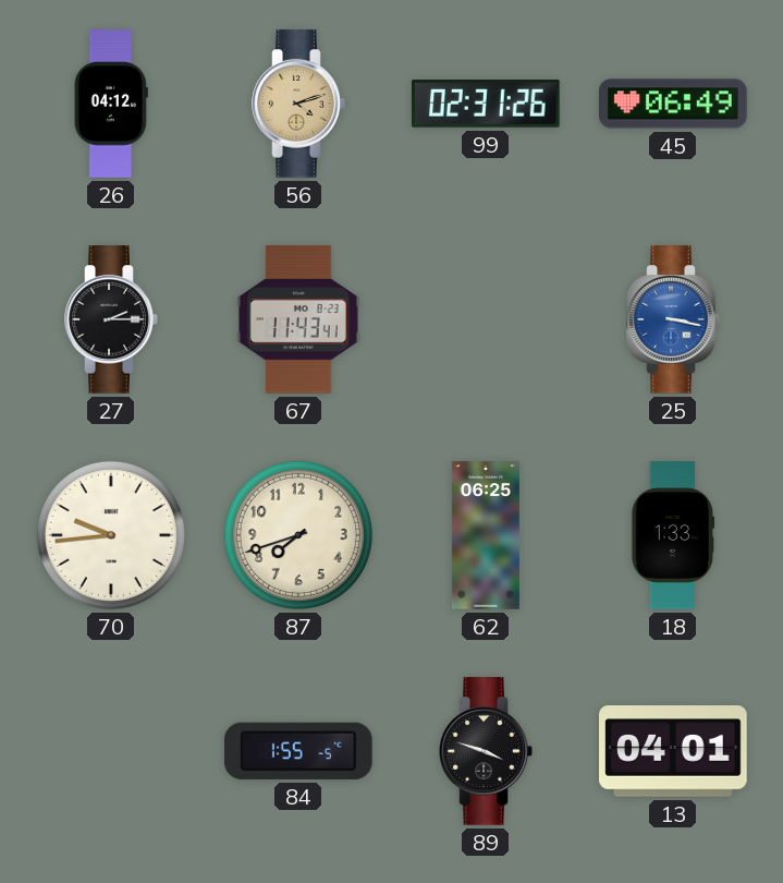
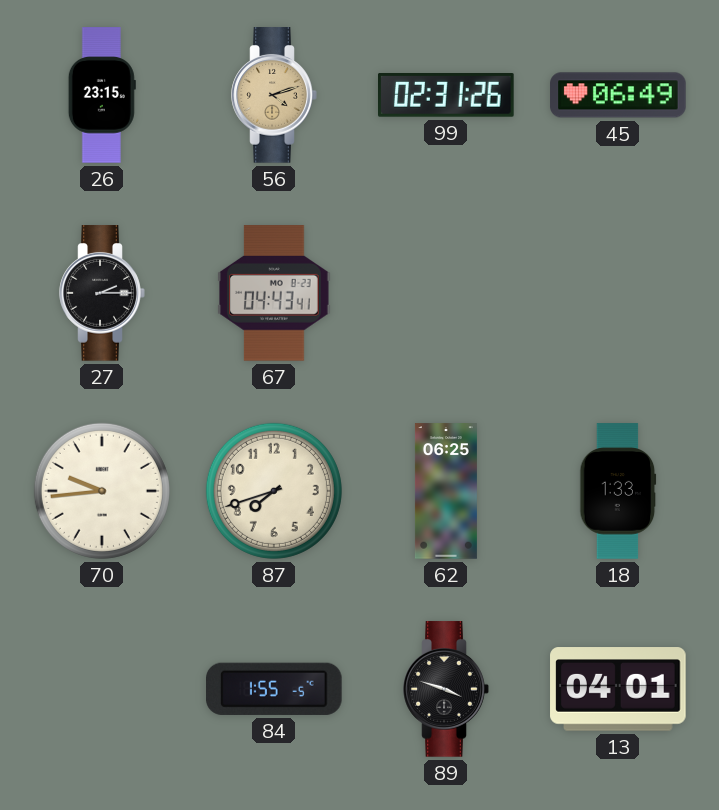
26: 04:12 -> 23:15
67: 11:43 -> 04:43
25: 3:17 -> none
